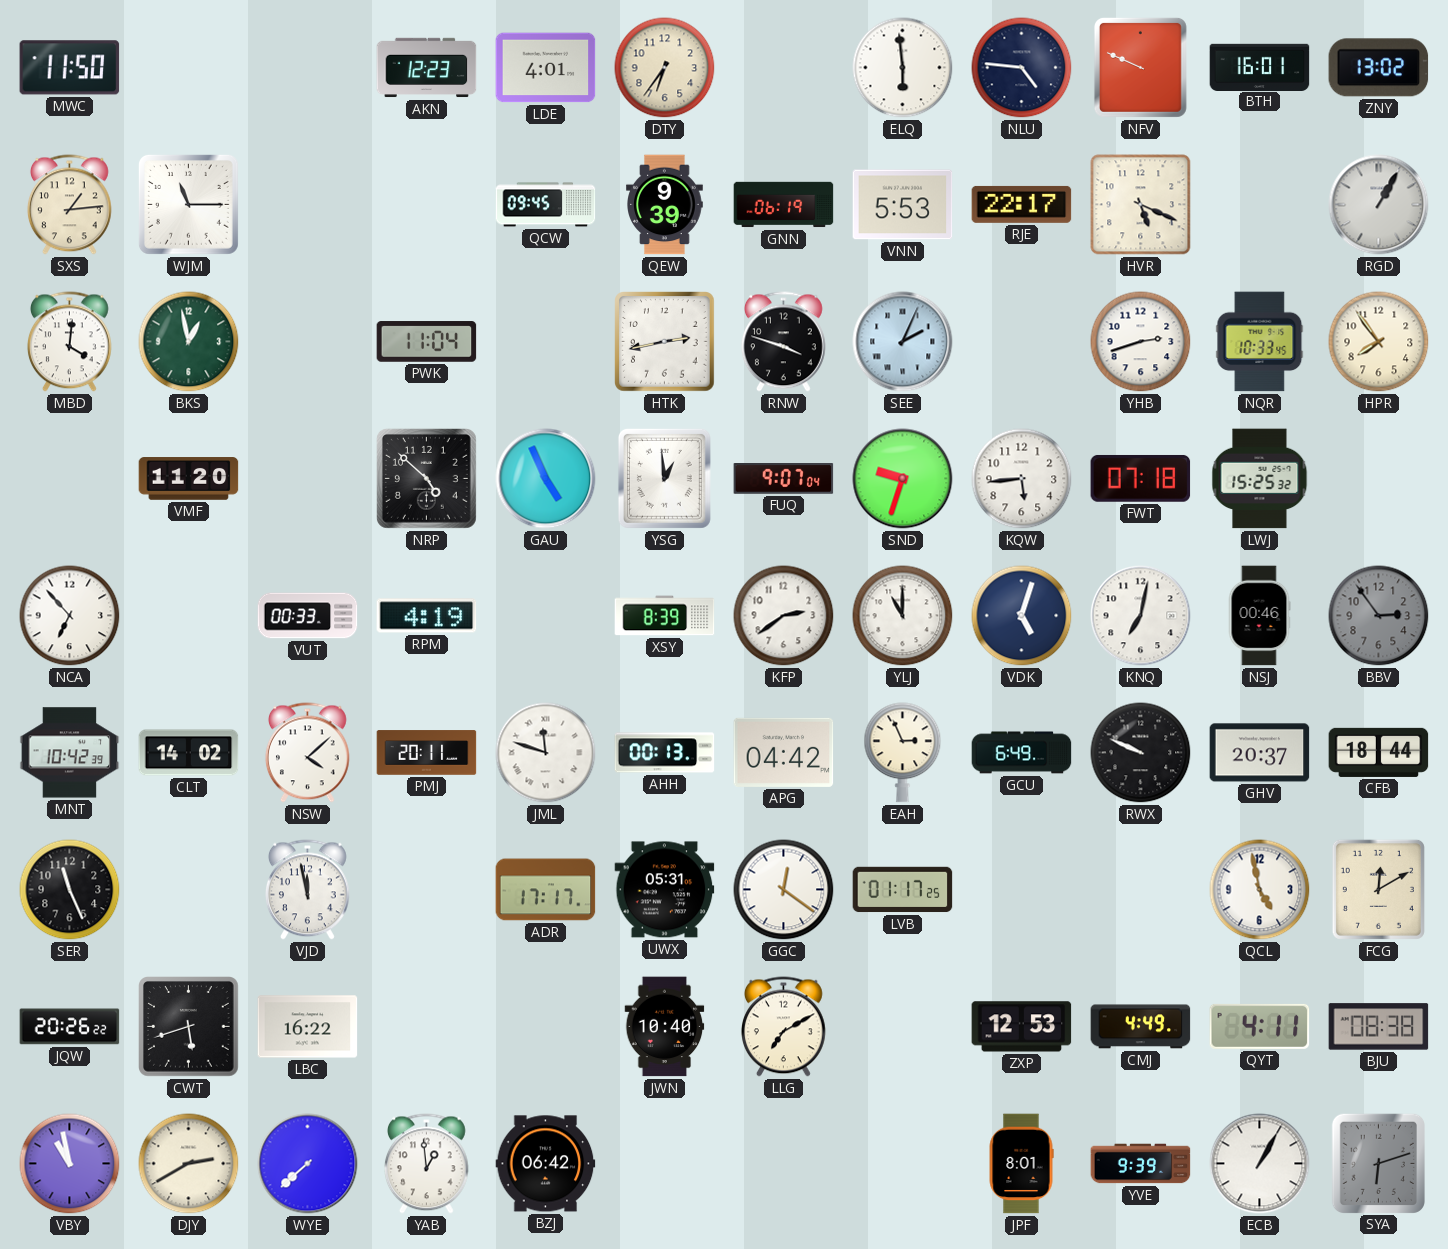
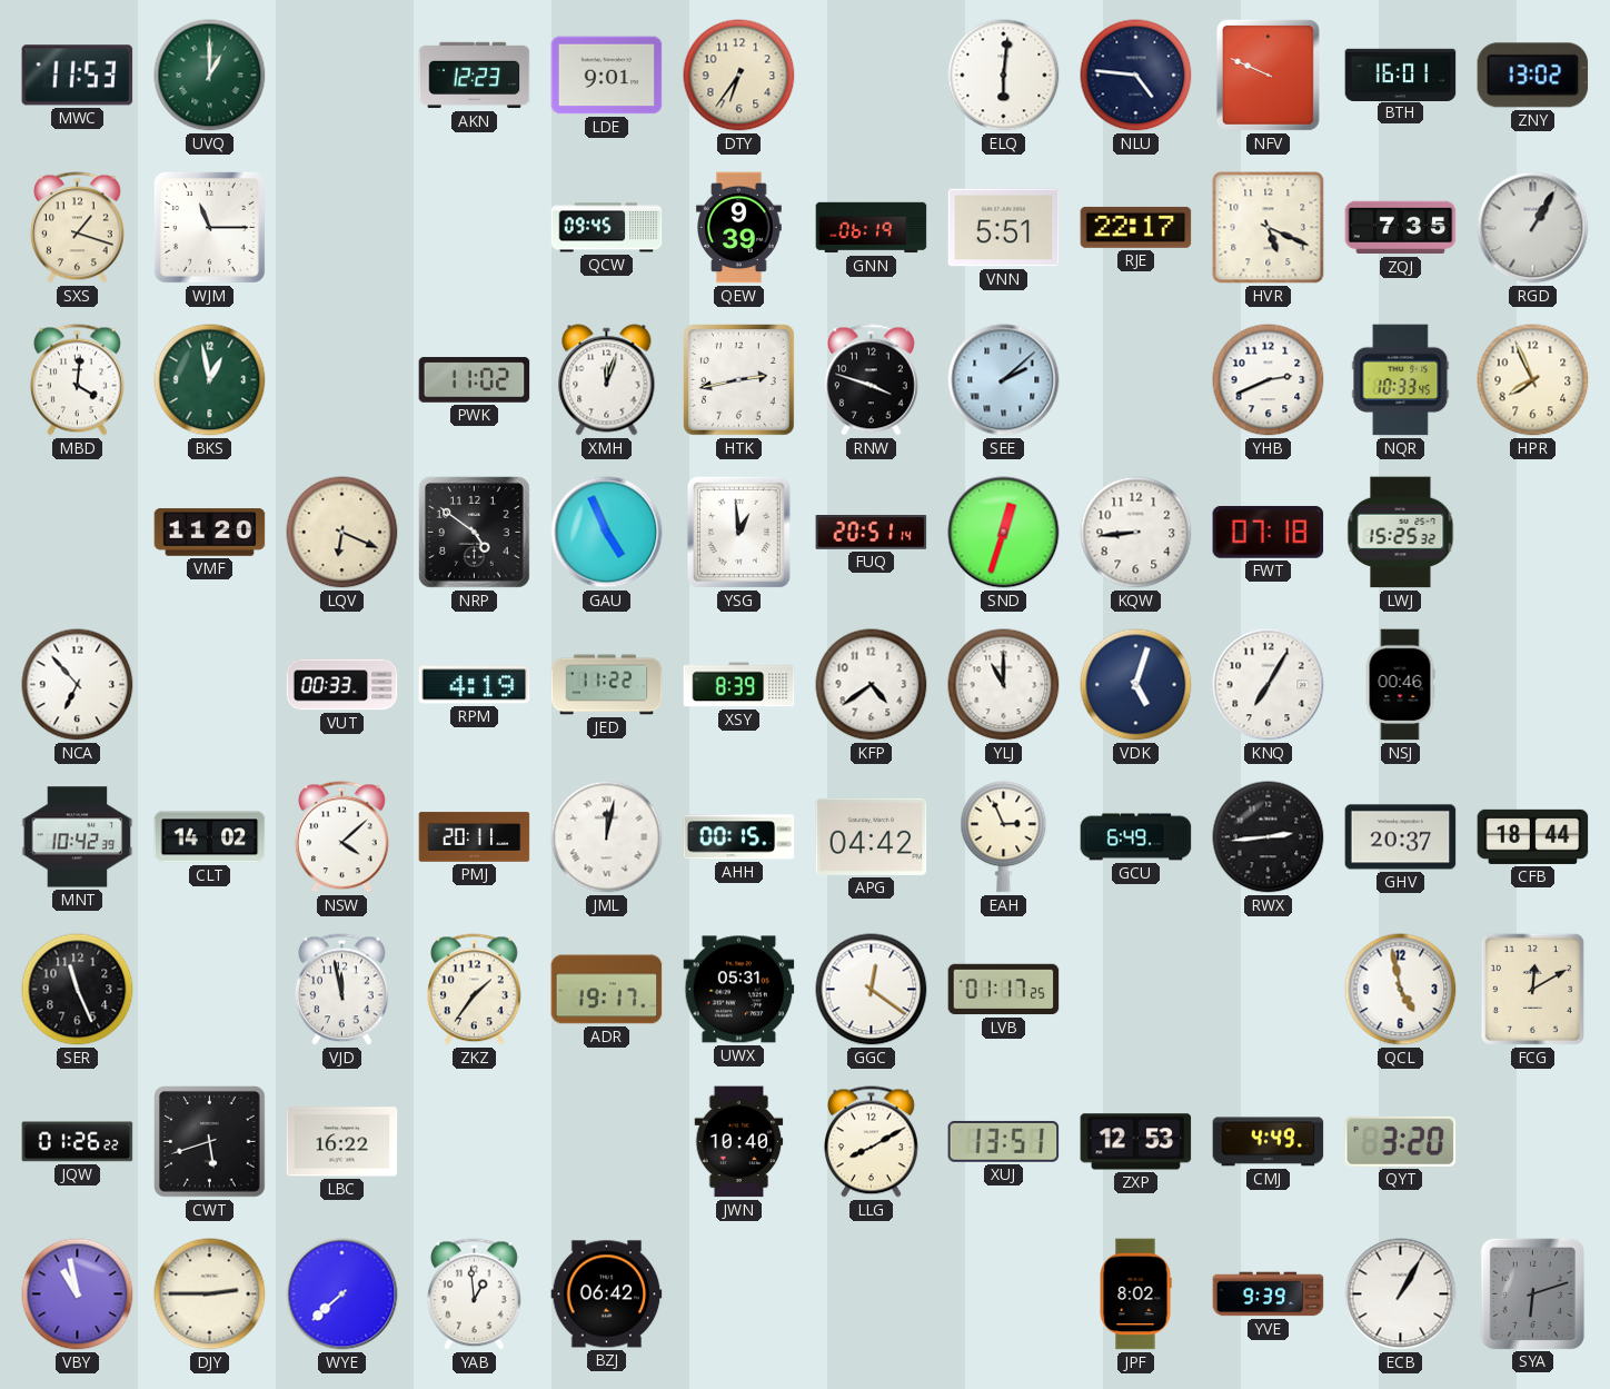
MWC: 11:50 -> 11:53
UVQ: none -> 1:00
LDE: 4:01 -> 9:01
ELQ: 5:59 -> 6:01
SXS: 1:14 -> 1:18
VNN: 5:53 -> 5:51
ZQJ: none -> 7:35
PWK: 11:04 -> 11:02
XMH: none -> 12:03
SEE: 2:04 -> 2:08
YHB: 2:42 -> 2:41
HPR: 7:54 -> 7:56
LQV: none -> 6:19
NRP: 4:52 -> 4:51
FUQ: 9:07 -> 20:51
SND: 9:33 -> 12:33
KQW: 5:44 -> 8:44
JED: none -> 11:22
KFP: 2:39 -> 4:39
KNQ: 7:02 -> 7:05
BBV: 2:54 -> none
JML: 11:48 -> 12:02
AHH: 00:13 -> 00:15
RWX: 9:49 -> 2:44
ZKZ: none -> 1:36
ADR: 17:17 -> 19:17
JQW: 20:26 -> 01:26
LLG: 7:10 -> 8:10
XUJ: none -> 13:51
QYT: 4:11 -> 3:20
BJU: 08:38 -> none
DJY: 2:40 -> 2:45
JPF: 8:01 -> 8:02
